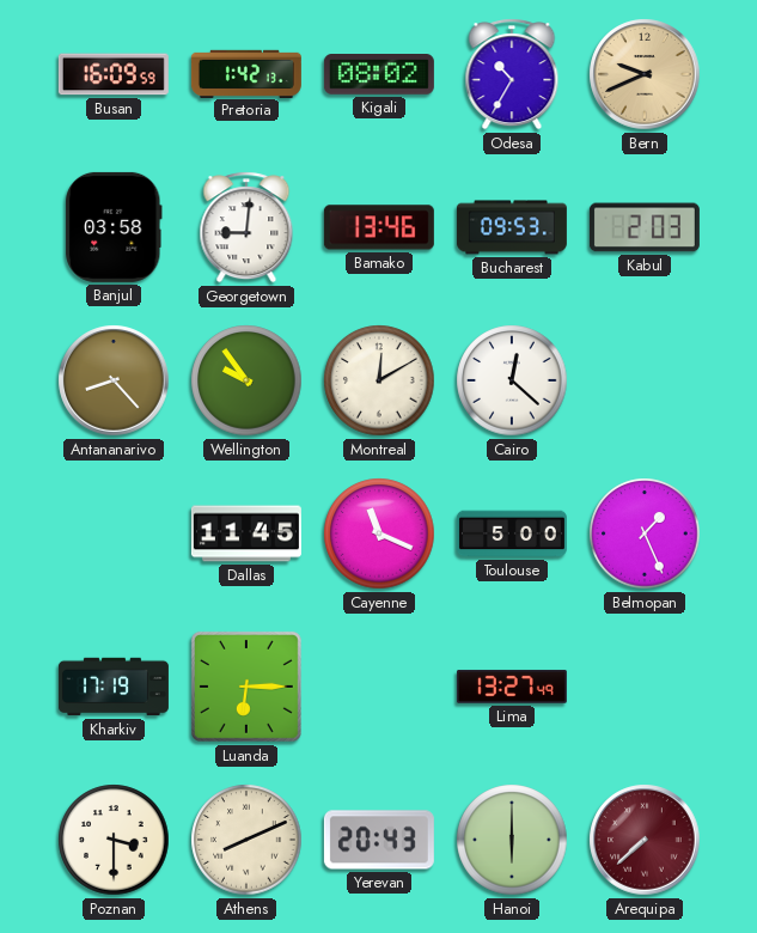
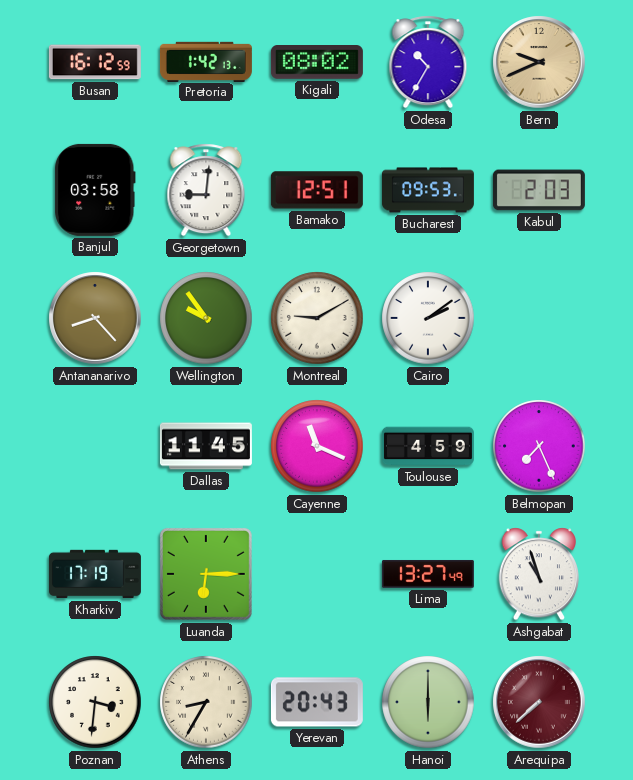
Busan: 16:09 -> 16:12
Bamako: 13:46 -> 12:51
Montreal: 12:10 -> 9:10
Cairo: 12:22 -> 2:09
Toulouse: 5:00 -> 4:59
Belmopan: 1:26 -> 7:26
Ashgabat: none -> 10:57
Poznan: 3:30 -> 3:31
Athens: 8:11 -> 8:35
